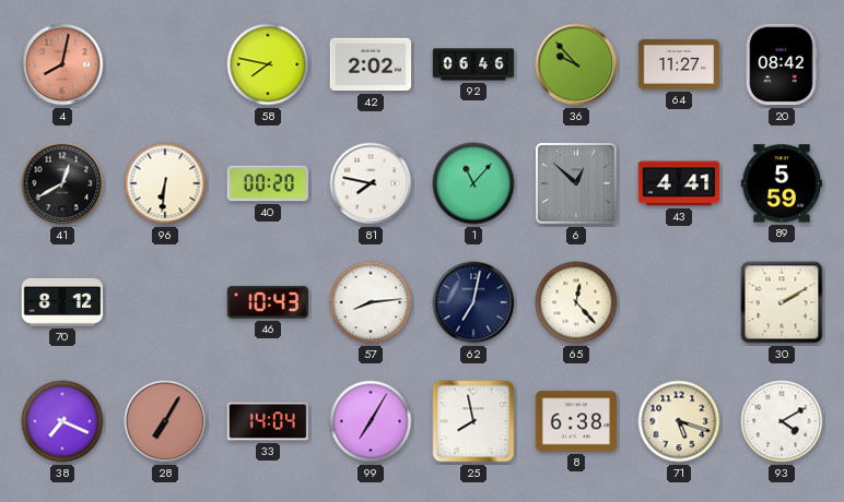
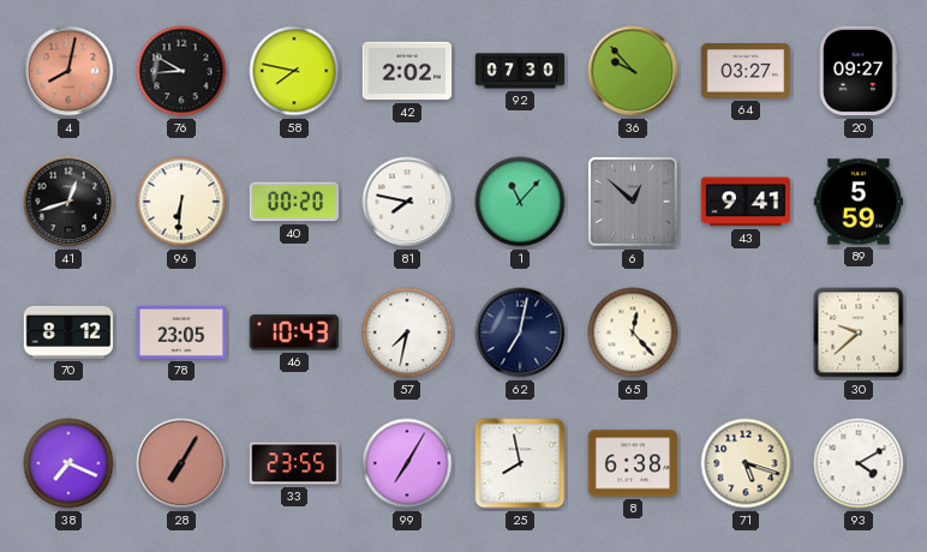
76: none -> 8:50
92: 06:46 -> 07:30
64: 11:27 -> 03:27
20: 08:42 -> 09:27
41: 12:40 -> 12:42
43: 4:41 -> 9:41
78: none -> 23:05
57: 8:14 -> 7:32
30: 2:10 -> 9:38
33: 14:04 -> 23:55
